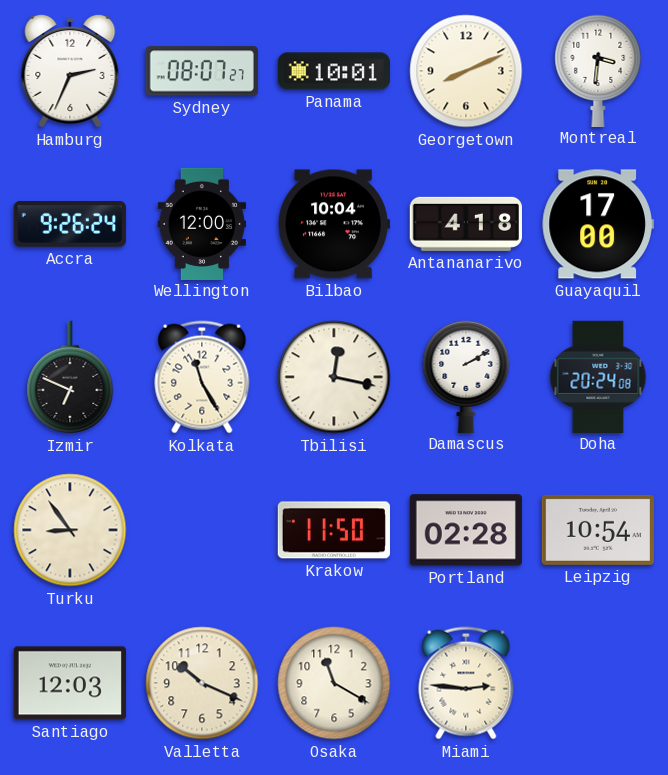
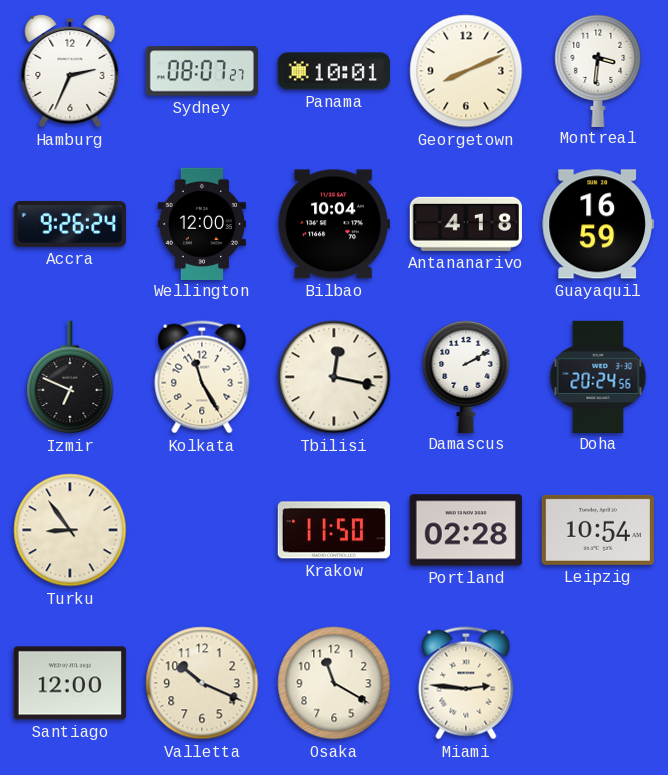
Guayaquil: 17:00 -> 16:59
Doha: 20:24:08 -> 20:24:56
Santiago: 12:03 -> 12:00
